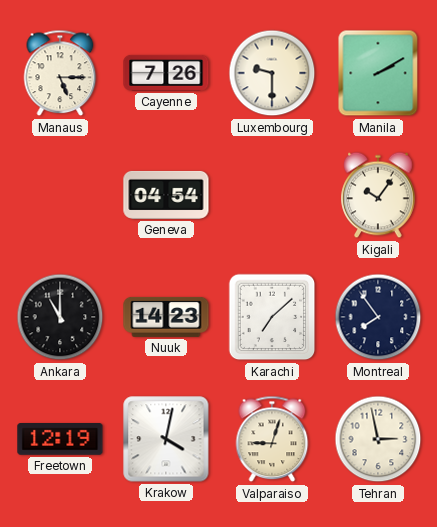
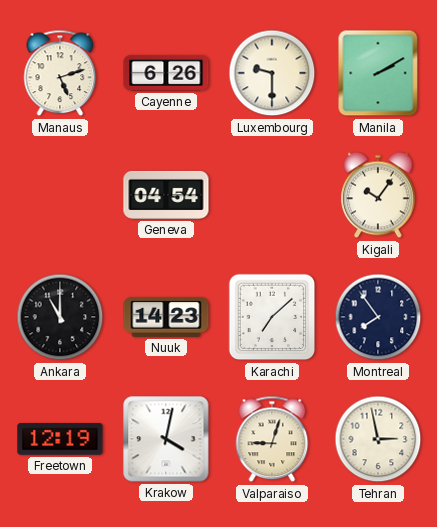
Manaus: 5:15 -> 5:12
Cayenne: 7:26 -> 6:26
